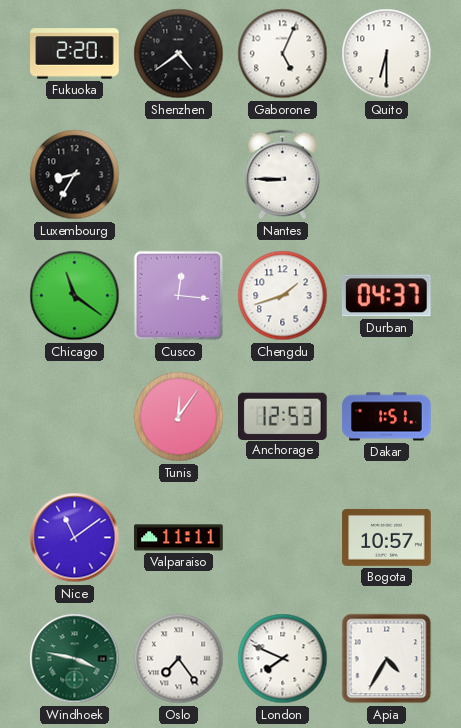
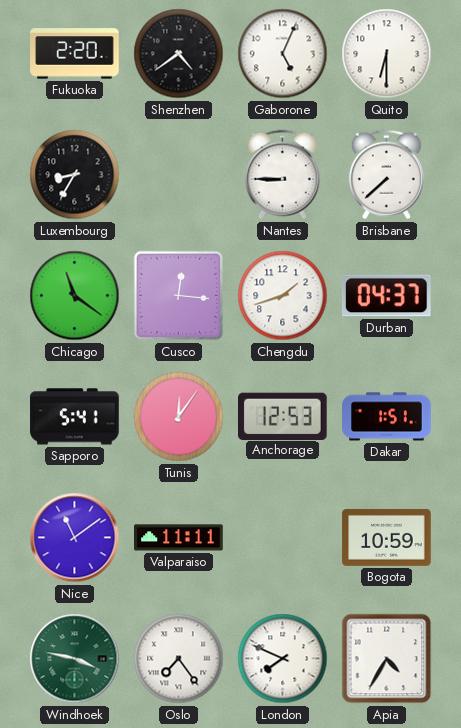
Brisbane: none -> 7:38
Sapporo: none -> 5:41
Bogota: 10:57 -> 10:59
